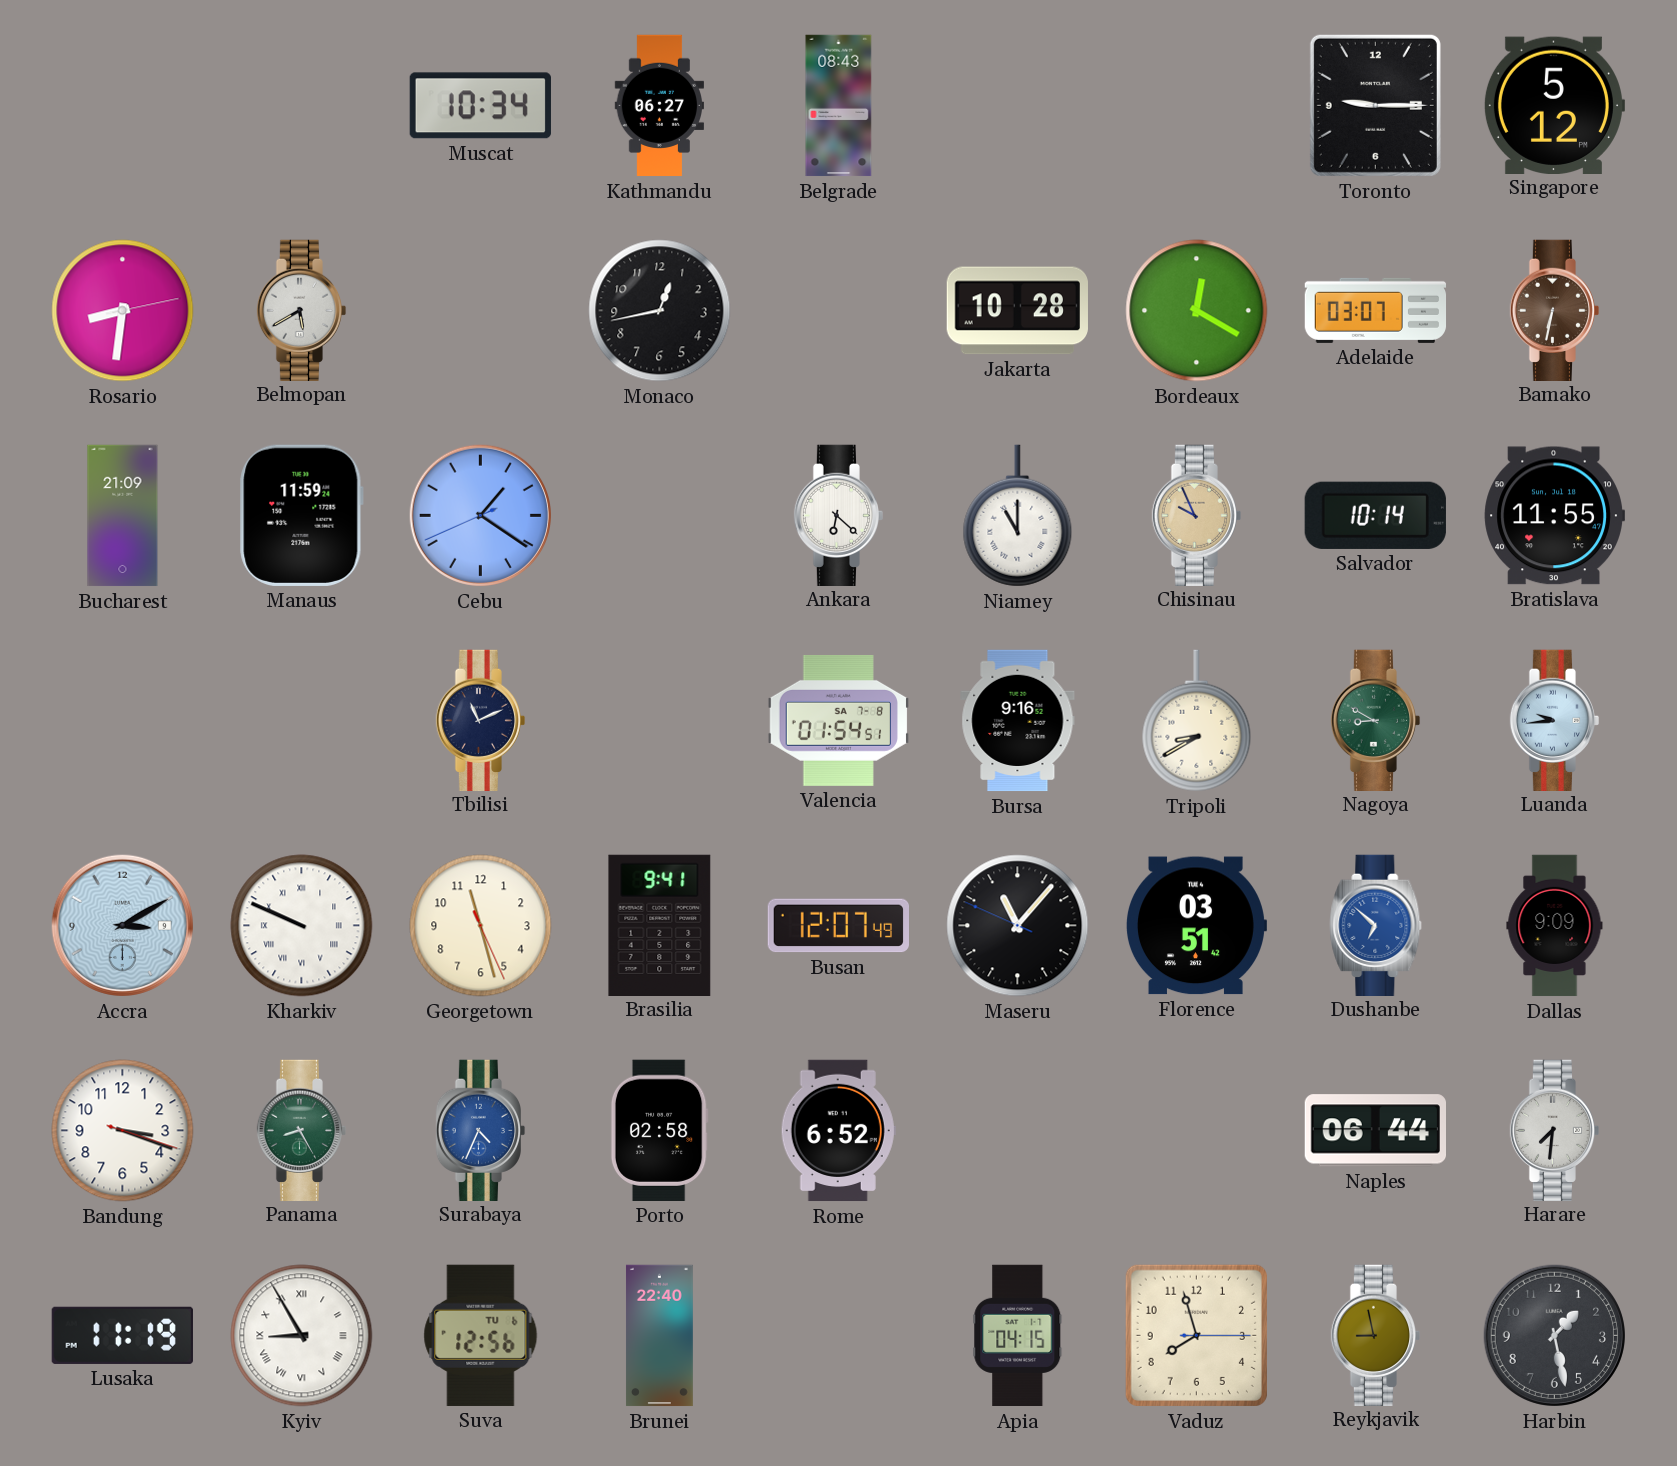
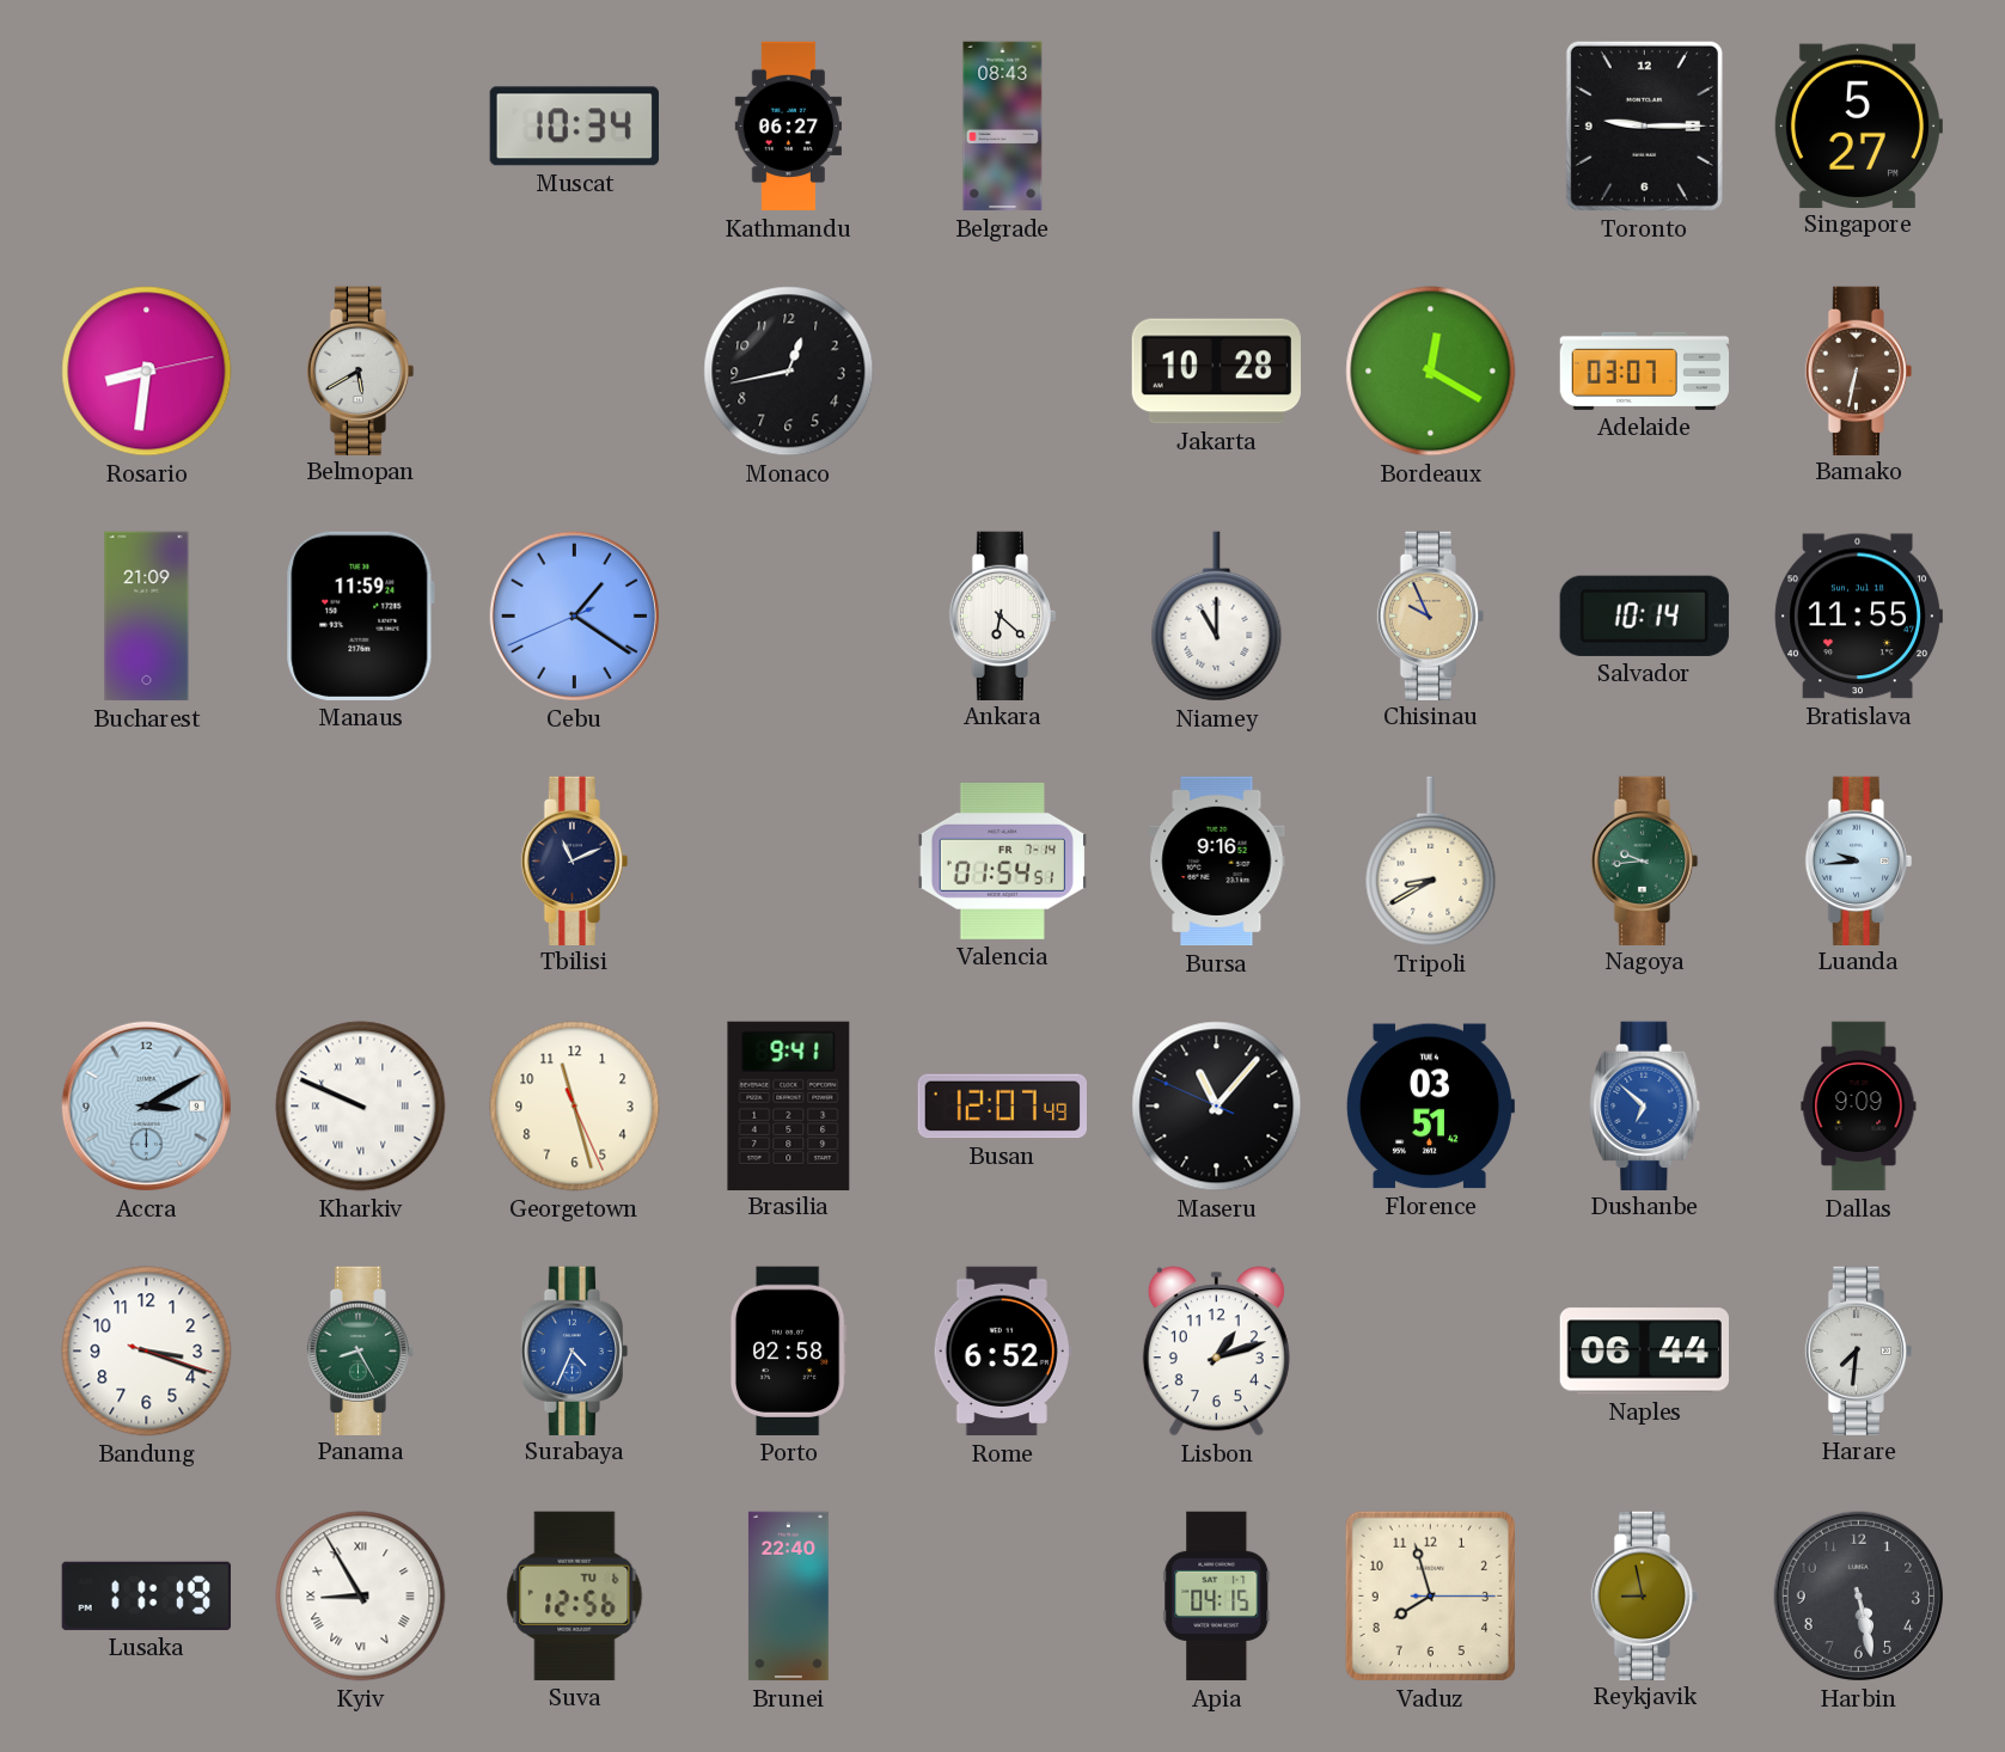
Singapore: 5:12 -> 5:27
Valencia date: SA 7-8 -> FR 7-14
Nagoya: 8:50 -> 9:44
Lisbon: none -> 1:12
Harbin: 1:28 -> 5:28
